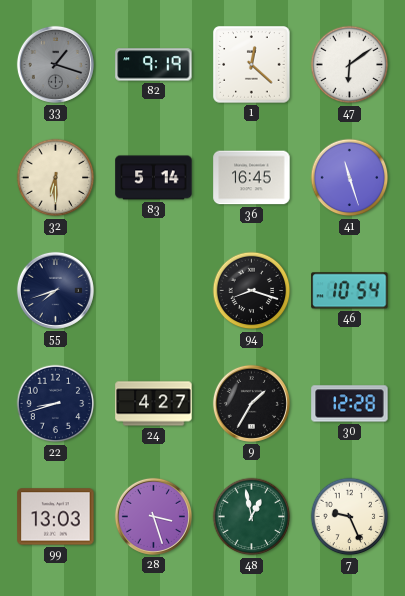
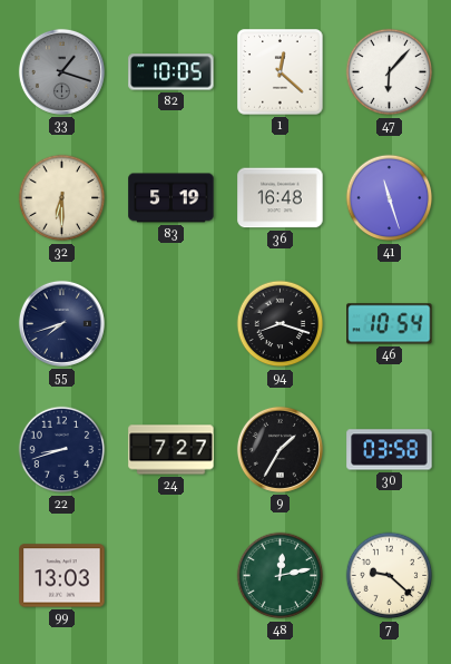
82: 9:19 -> 10:05
47: 6:09 -> 6:07
83: 5:14 -> 5:19
36: 16:45 -> 16:48
24: 4:27 -> 7:27
30: 12:28 -> 03:58
28: 3:27 -> none
48: 12:58 -> 12:13
7: 9:26 -> 9:22
